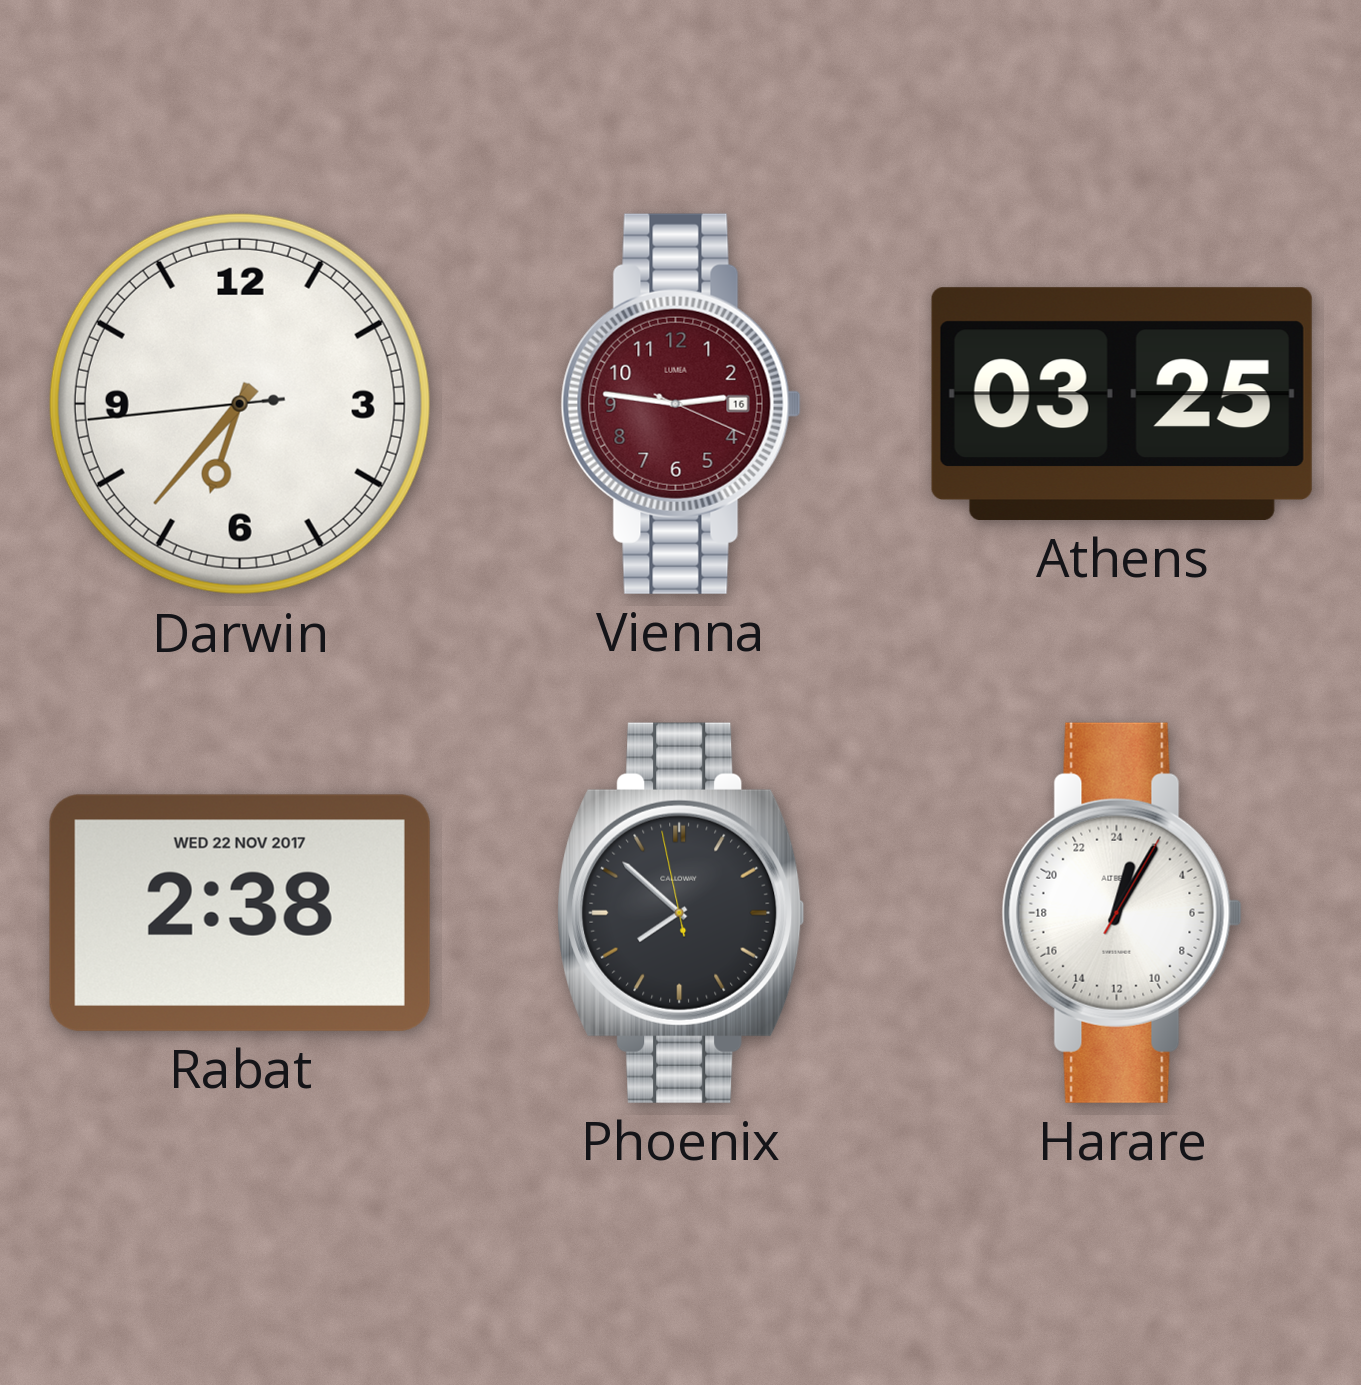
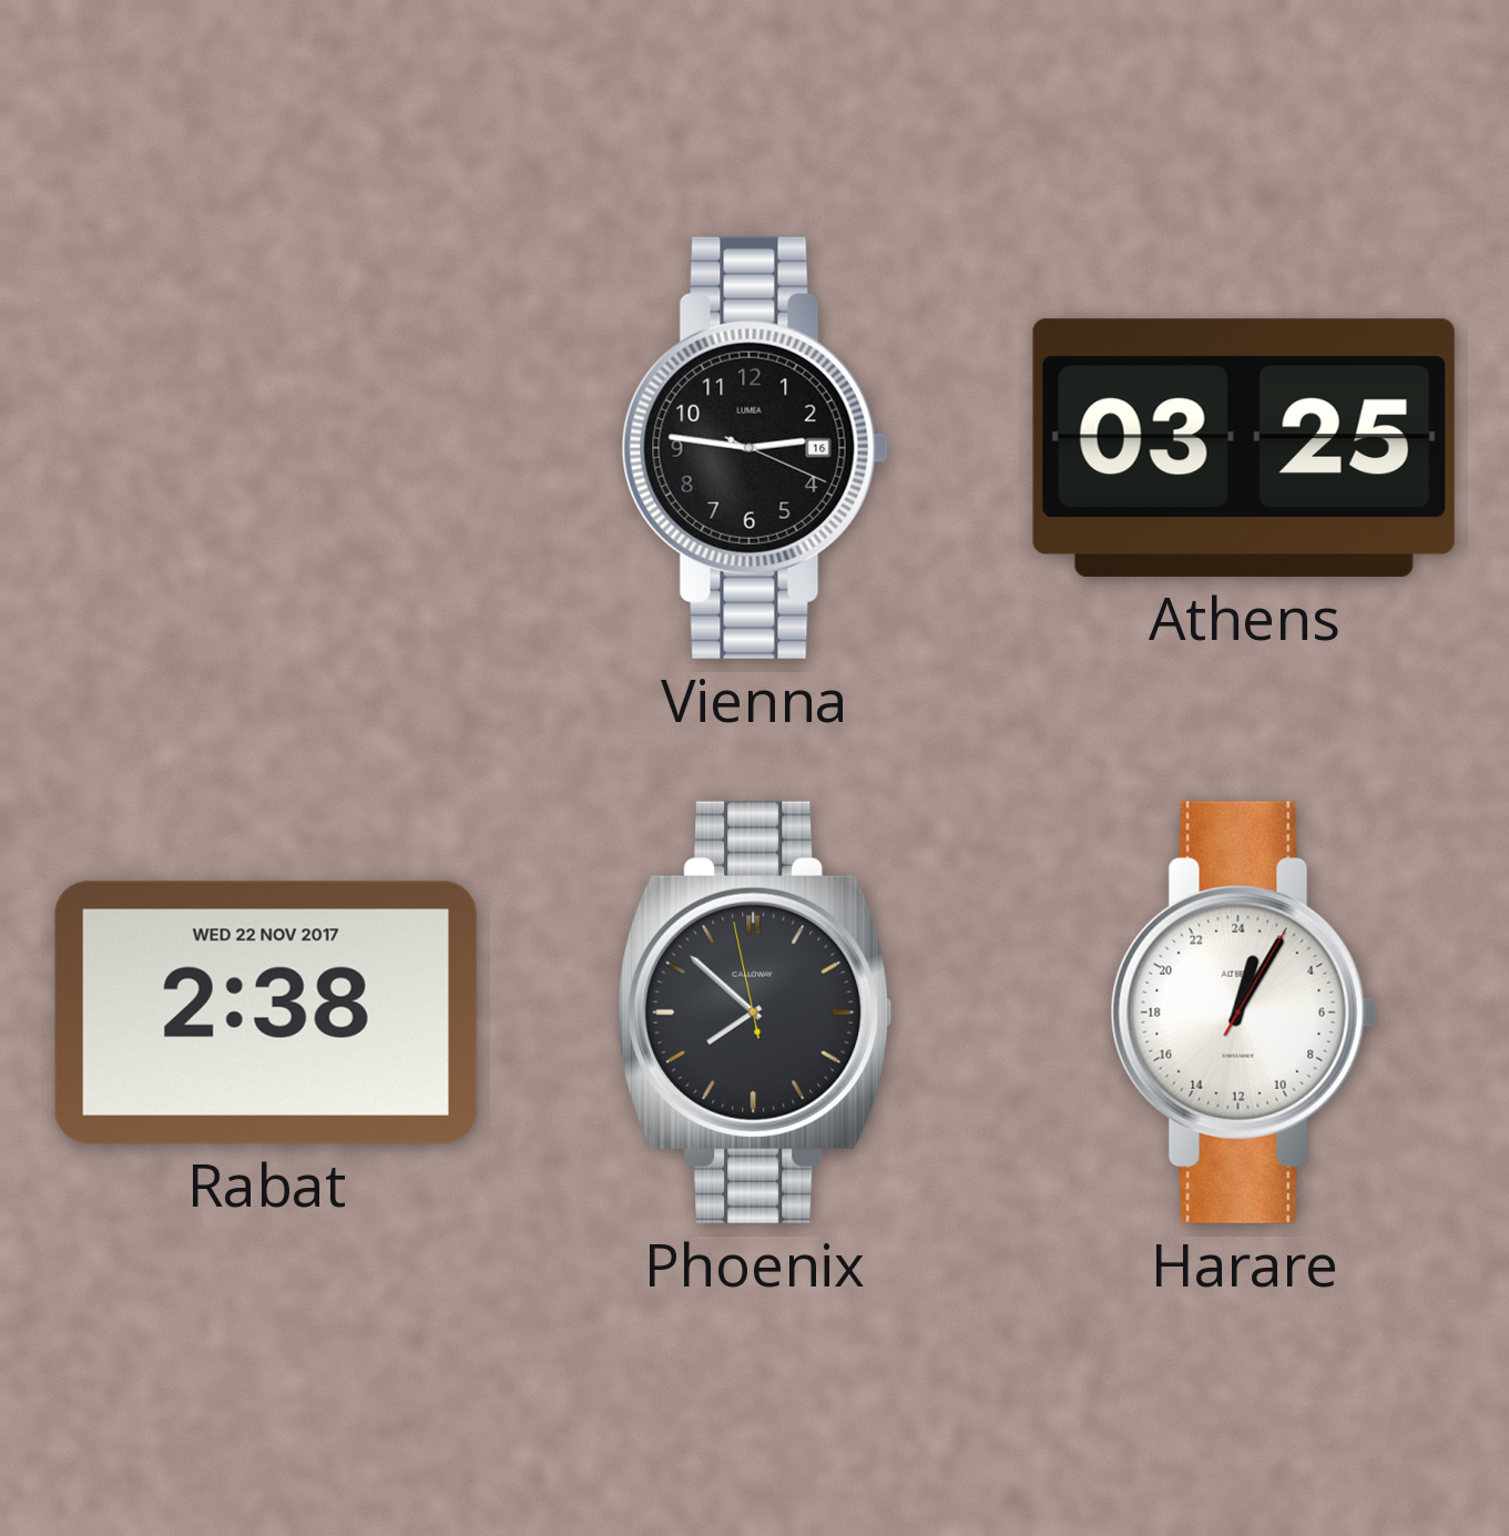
Darwin: 6:36 -> none
Vienna dial: burgundy -> black
